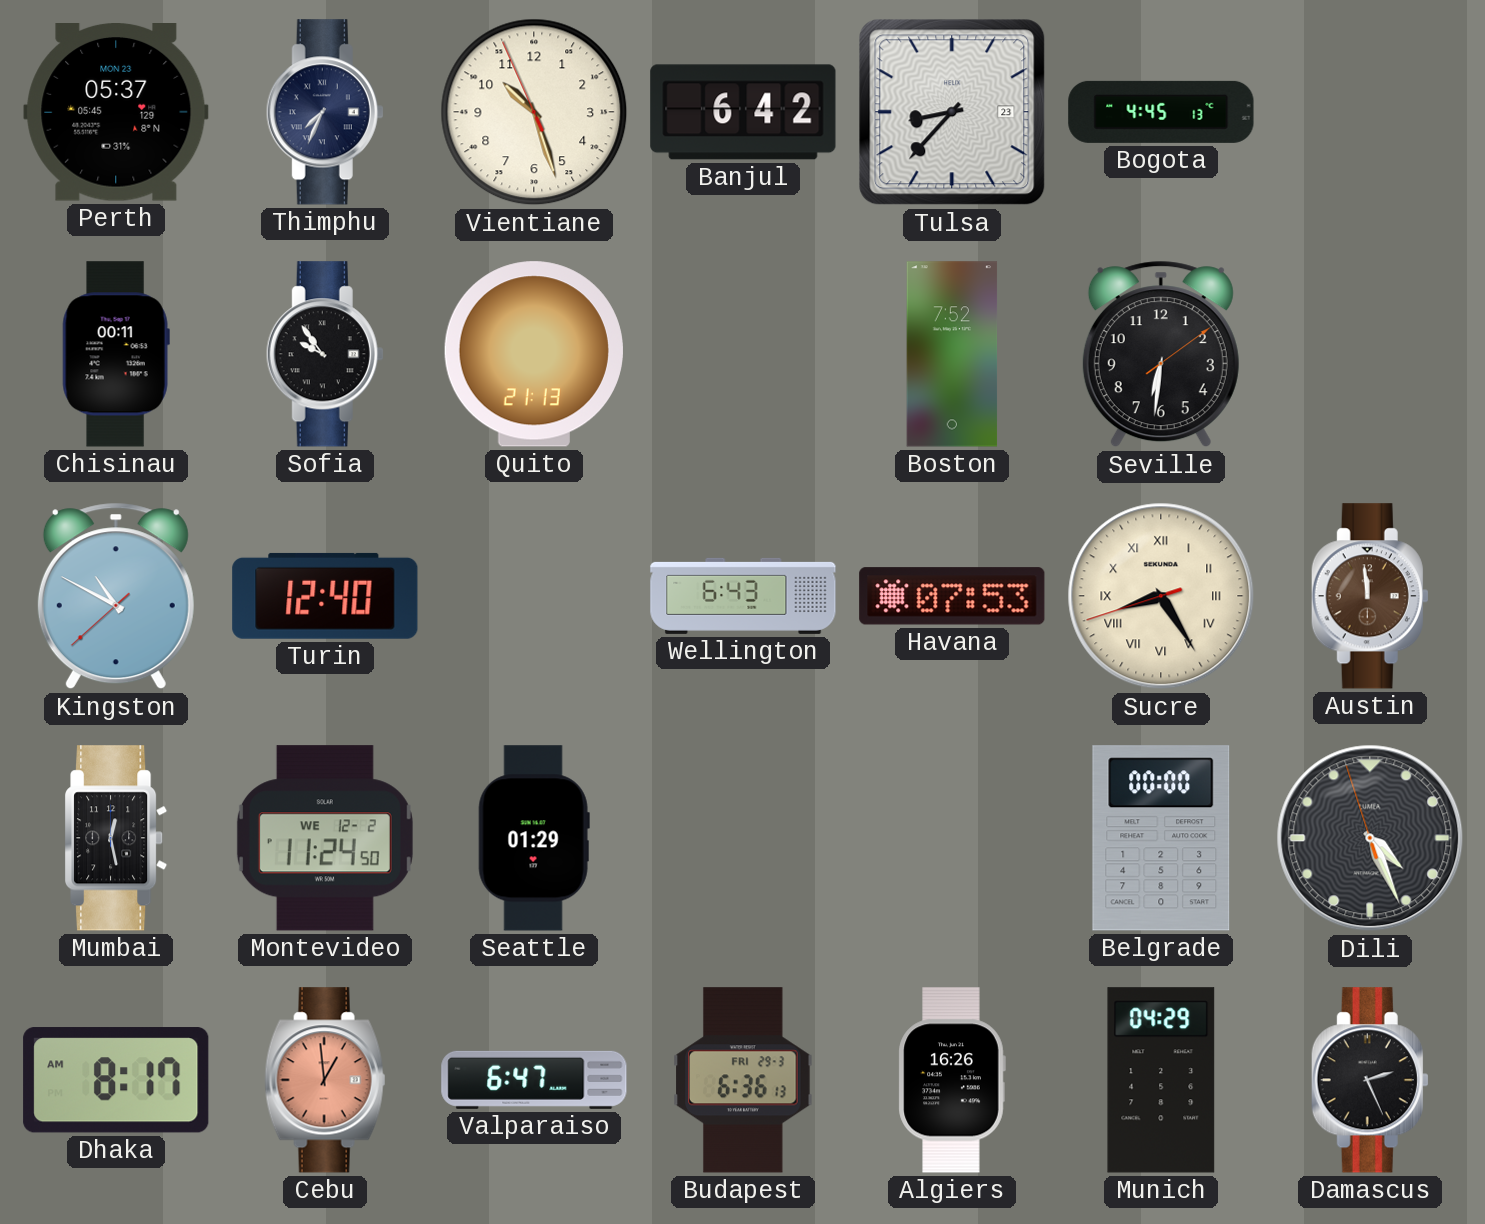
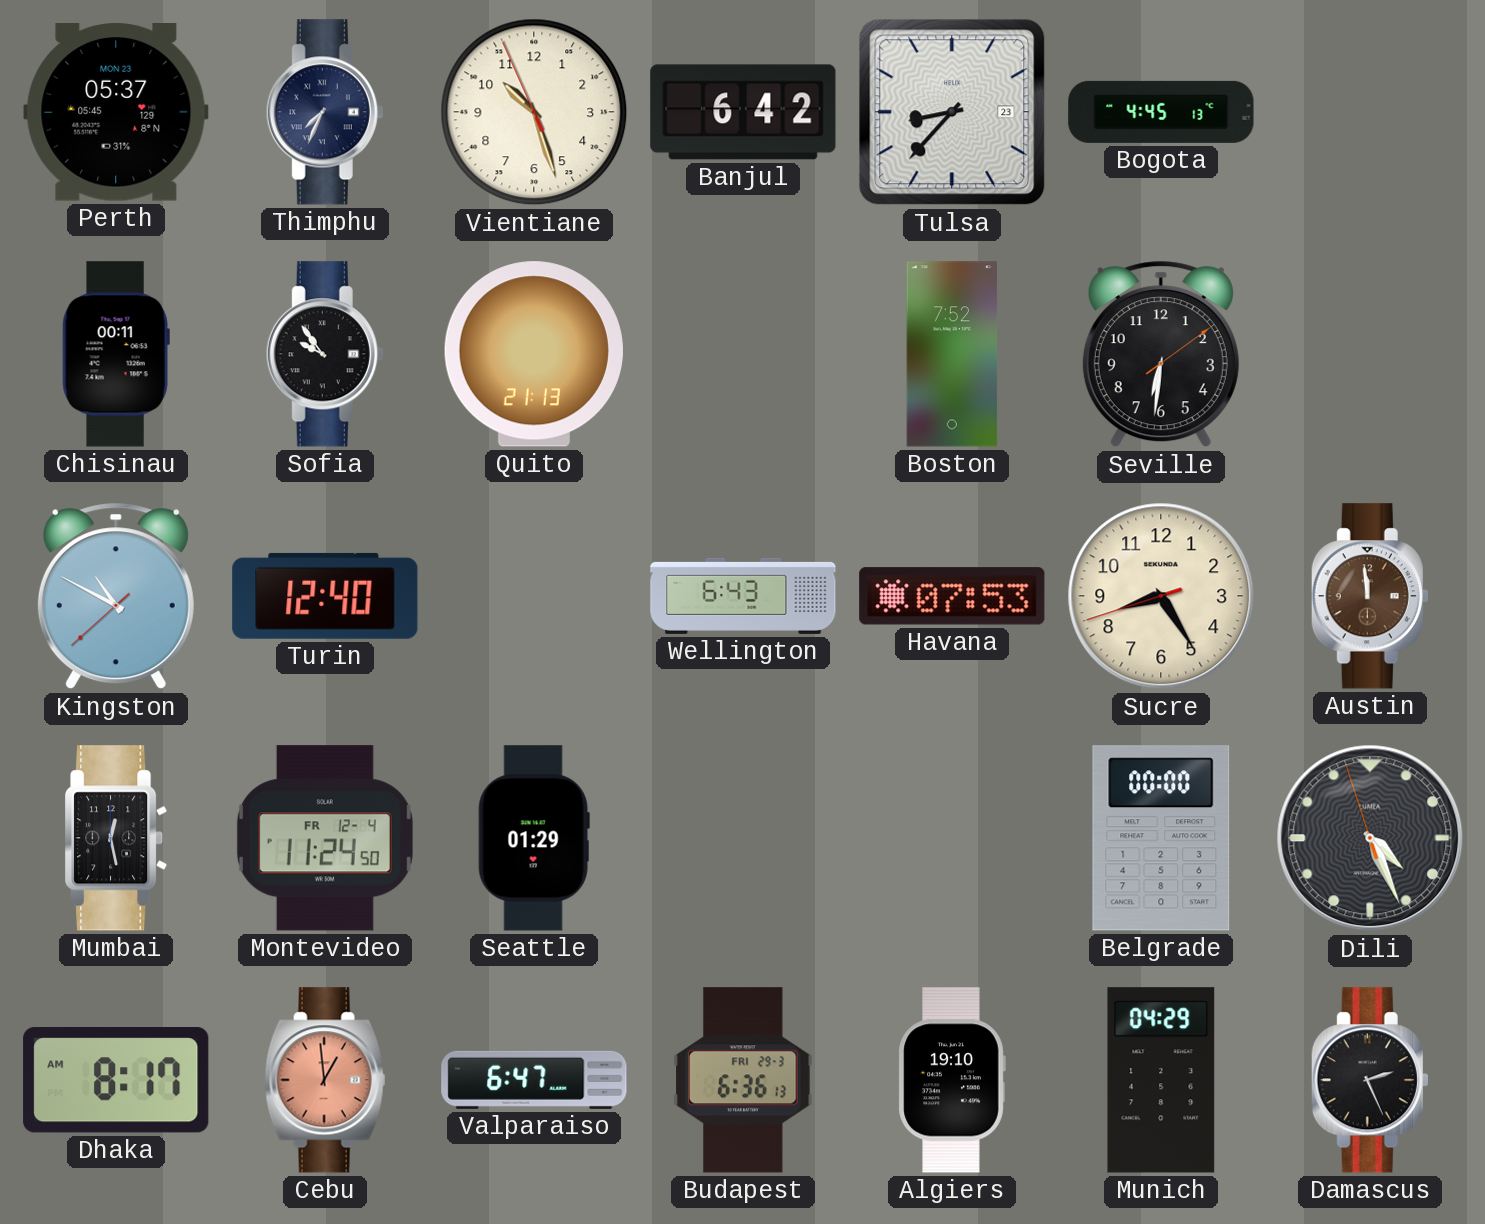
Sucre numerals: Roman -> Arabic
Montevideo date: WE 12-2 -> FR 12-4
Algiers: 16:26 -> 19:10
